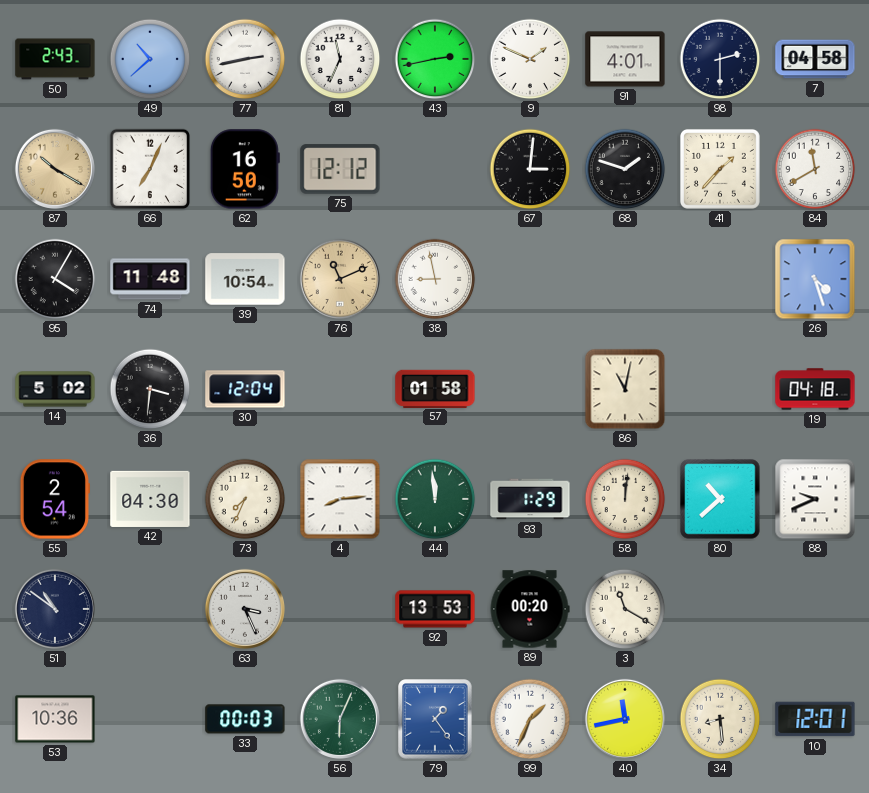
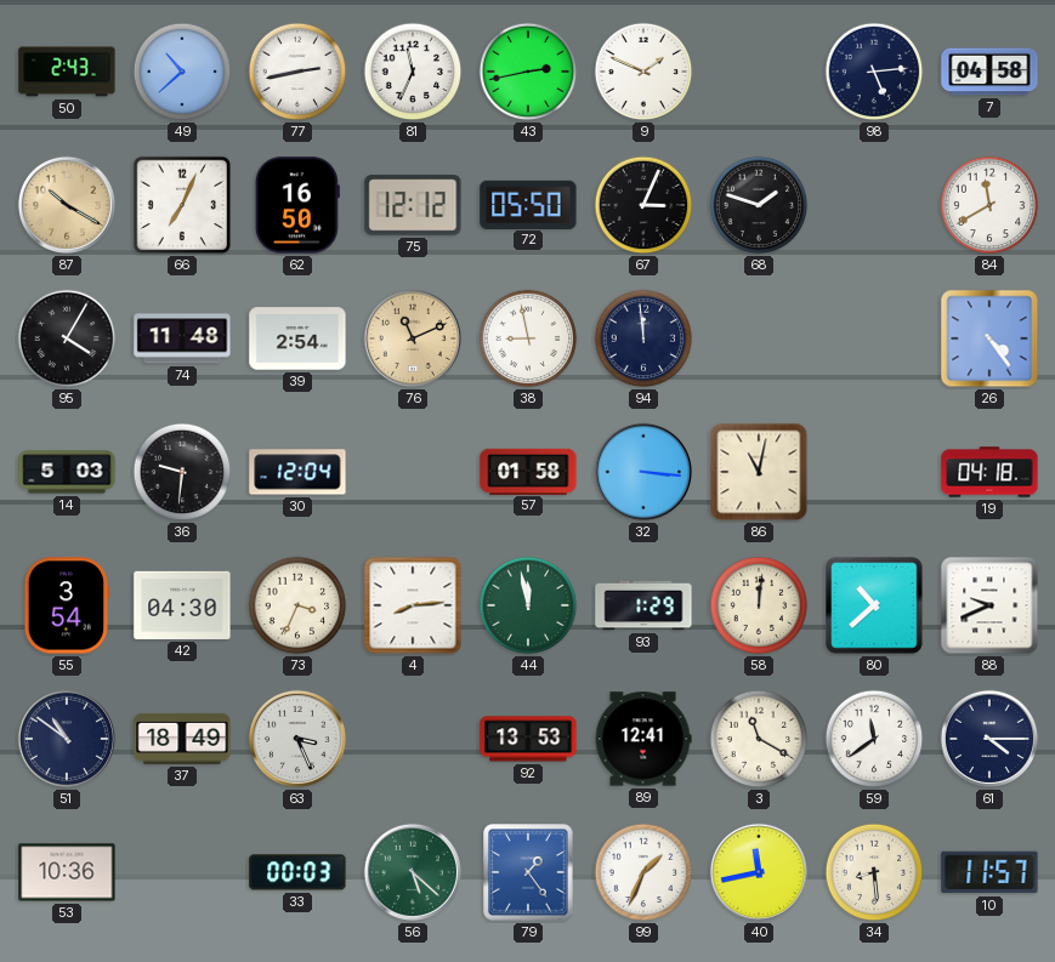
91: 4:01 -> none
98: 2:30 -> 5:14
72: none -> 05:50
67: 3:01 -> 3:04
41: 1:37 -> none
39: 10:54 -> 2:54
94: none -> 11:59
26: 4:27 -> 4:24
14: 5:02 -> 5:03
36: 3:31 -> 9:31
32: none -> 3:16
55: 2:54 -> 3:54
73: 7:34 -> 3:34
44: 11:59 -> 11:58
37: none -> 18:49
89: 00:20 -> 12:41
59: none -> 11:39
61: none -> 4:15
56: 6:04 -> 5:22
10: 12:01 -> 11:57
